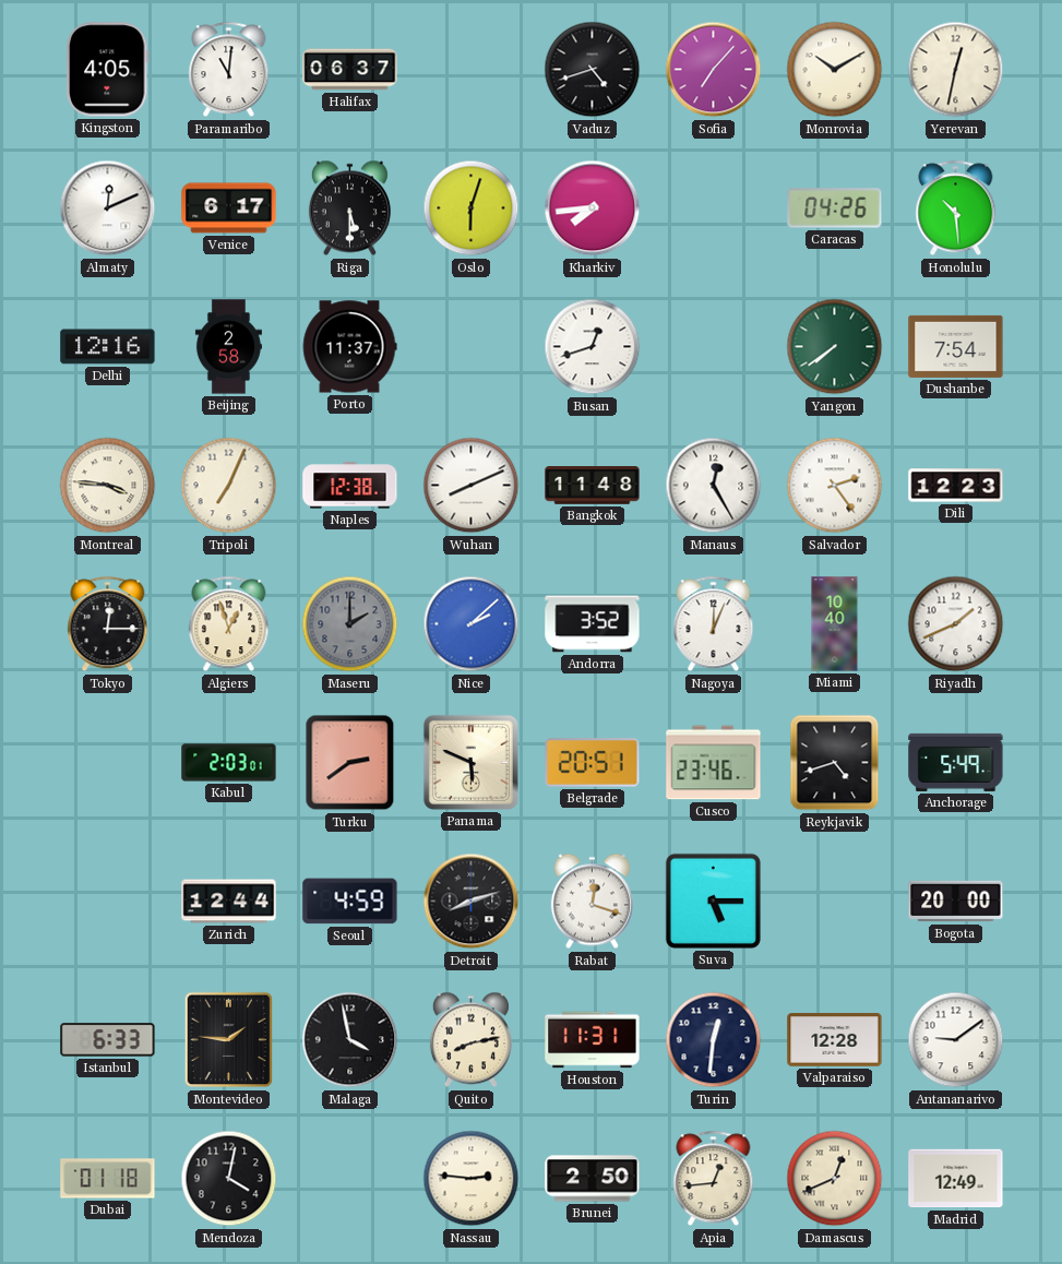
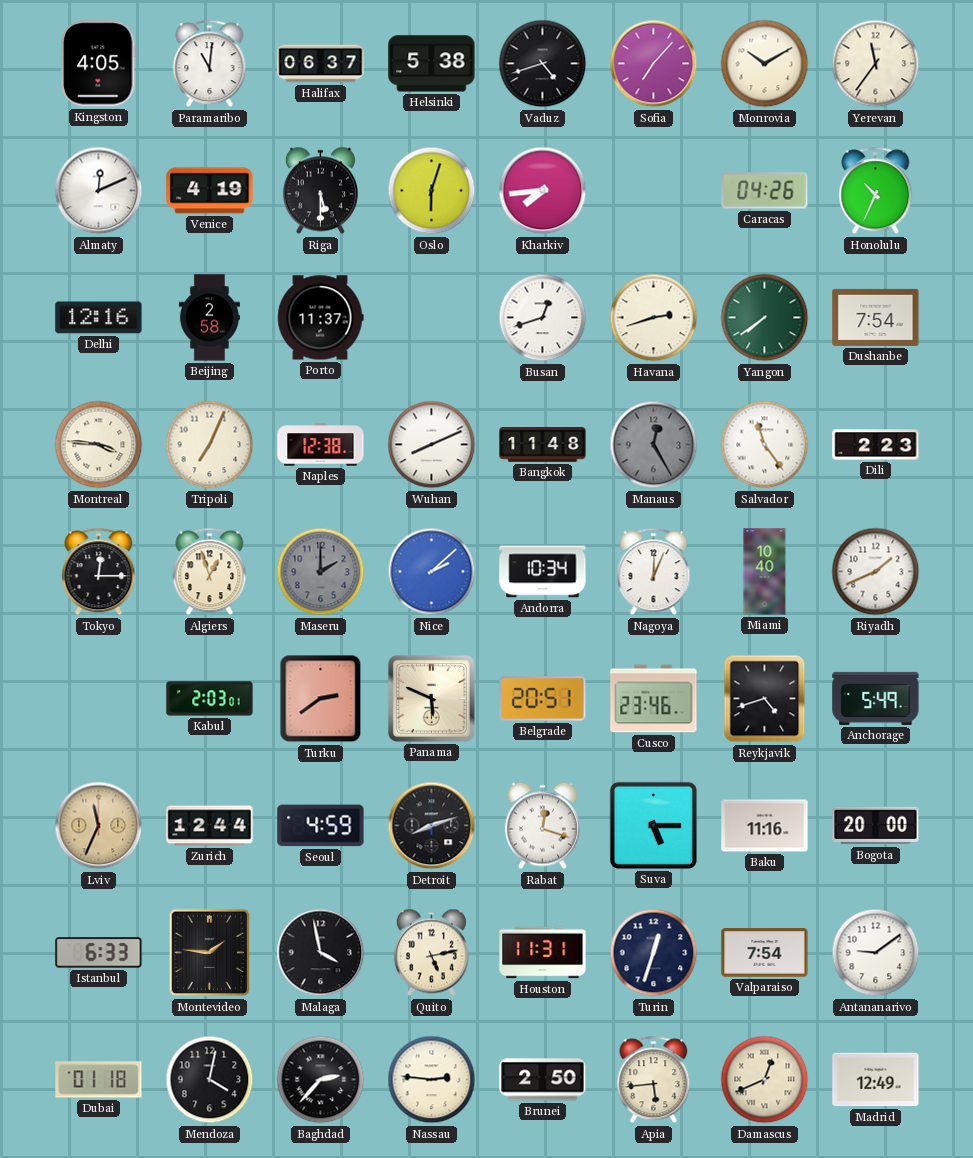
Helsinki: none -> 5:38
Yerevan: 12:32 -> 11:36
Venice: 6:17 -> 4:19
Honolulu: 10:29 -> 10:34
Havana: none -> 2:42
Manaus dial: white -> grey
Salvador: 2:24 -> 11:24
Dili: 12:23 -> 2:23
Andorra: 3:52 -> 10:34
Lviv: none -> 11:34
Baku: none -> 11:16
Quito: 8:13 -> 5:13
Turin: 12:31 -> 12:33
Valparaiso: 12:28 -> 7:54
Baghdad: none -> 2:37
Apia: 12:44 -> 5:44
